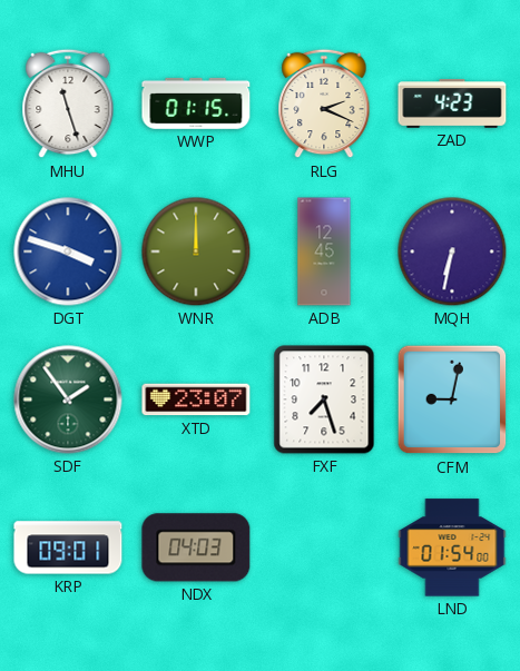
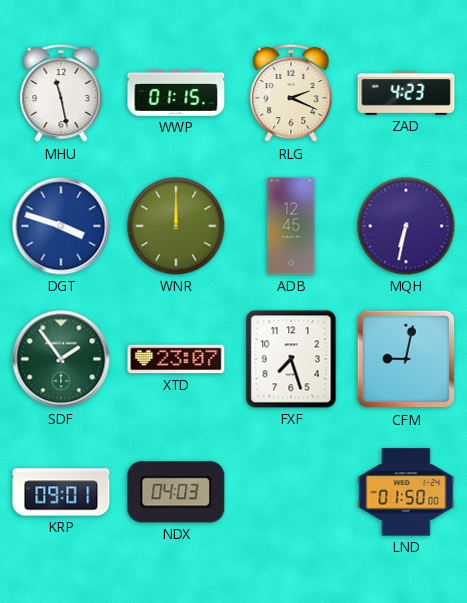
MHU: 11:27 -> 11:28
LND: 01:54 -> 01:50
